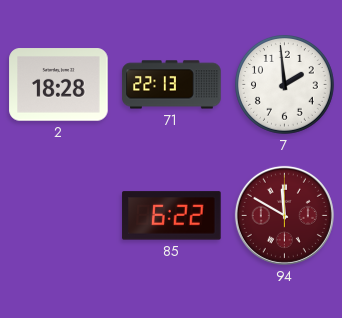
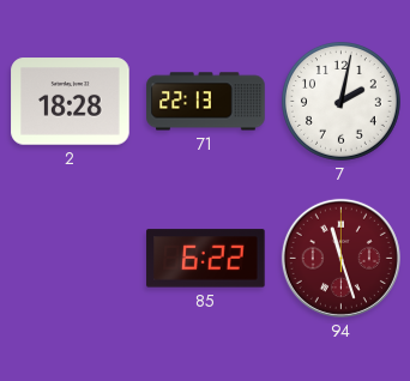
7: 1:59 -> 2:02
94: 11:50 -> 11:27
